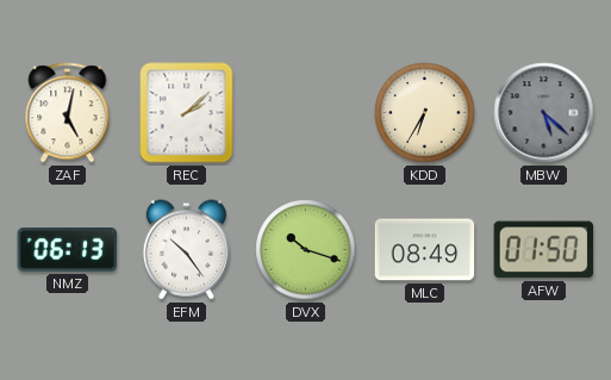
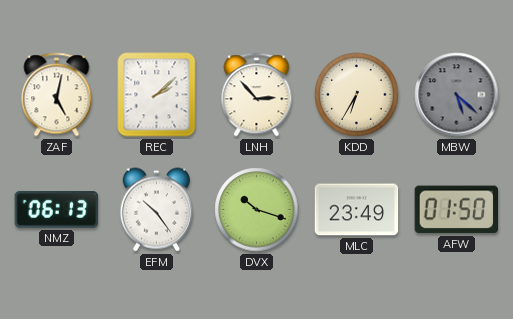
LNH: none -> 2:53
MLC: 08:49 -> 23:49
